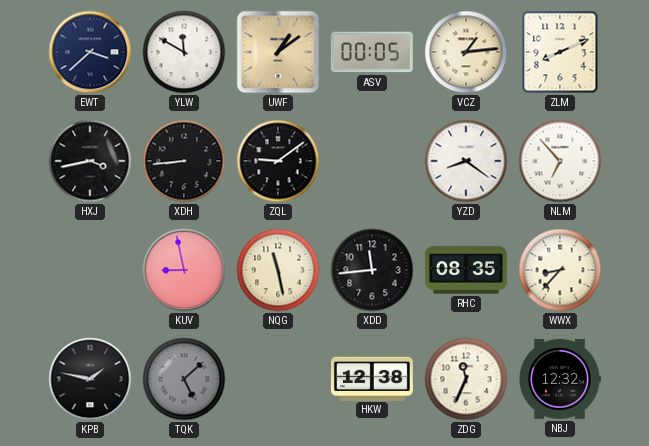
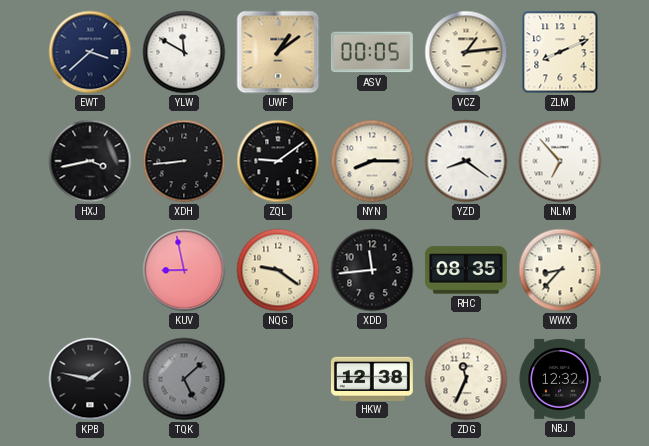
NYN: none -> 8:15
NQG: 11:28 -> 9:21
